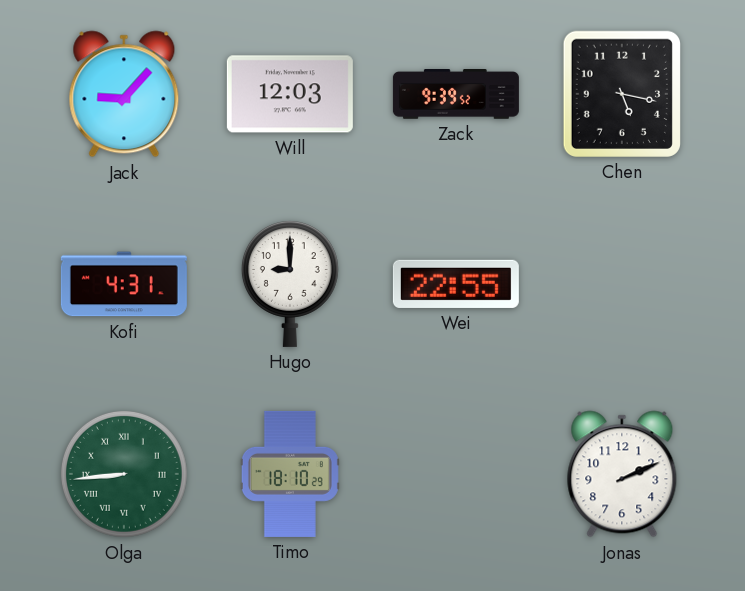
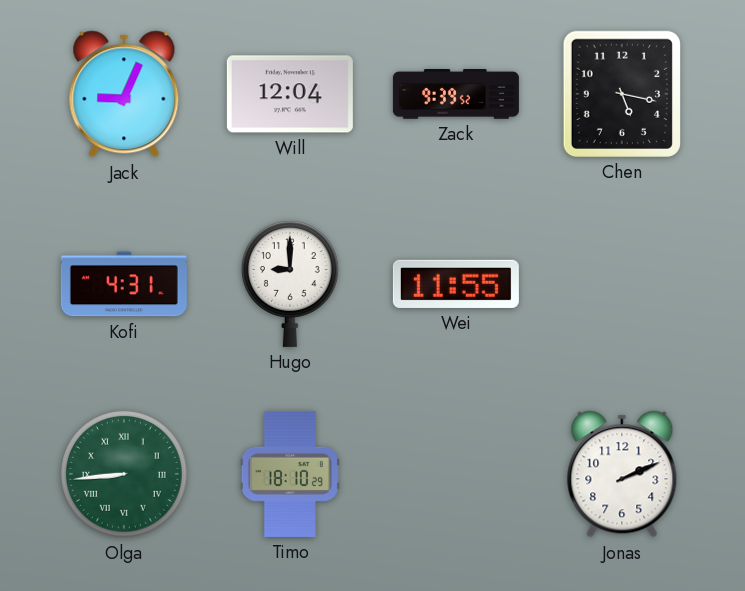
Jack: 9:07 -> 9:04
Will: 12:03 -> 12:04
Wei: 22:55 -> 11:55
